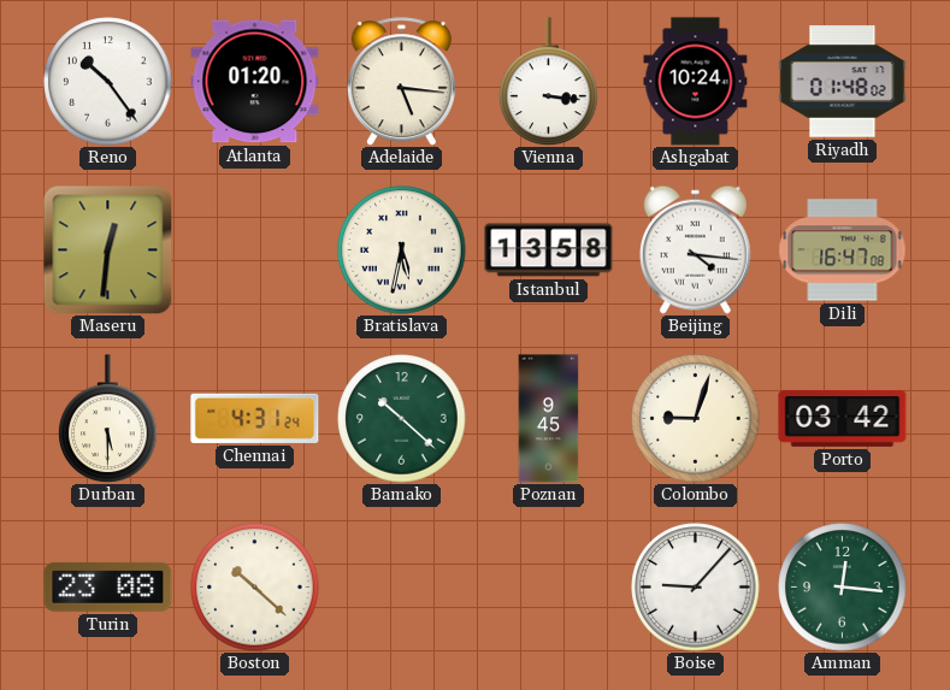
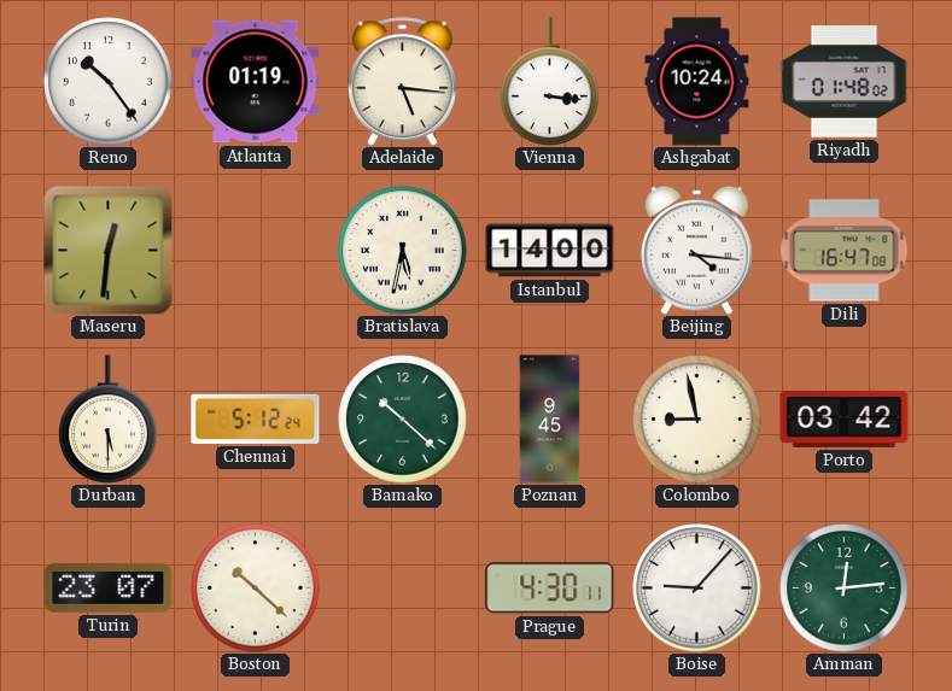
Atlanta: 01:20 -> 01:19
Istanbul: 13:58 -> 14:00
Chennai: 4:31 -> 5:12
Colombo: 9:03 -> 8:58
Turin: 23:08 -> 23:07
Prague: none -> 4:30
Amman: 12:16 -> 12:14
